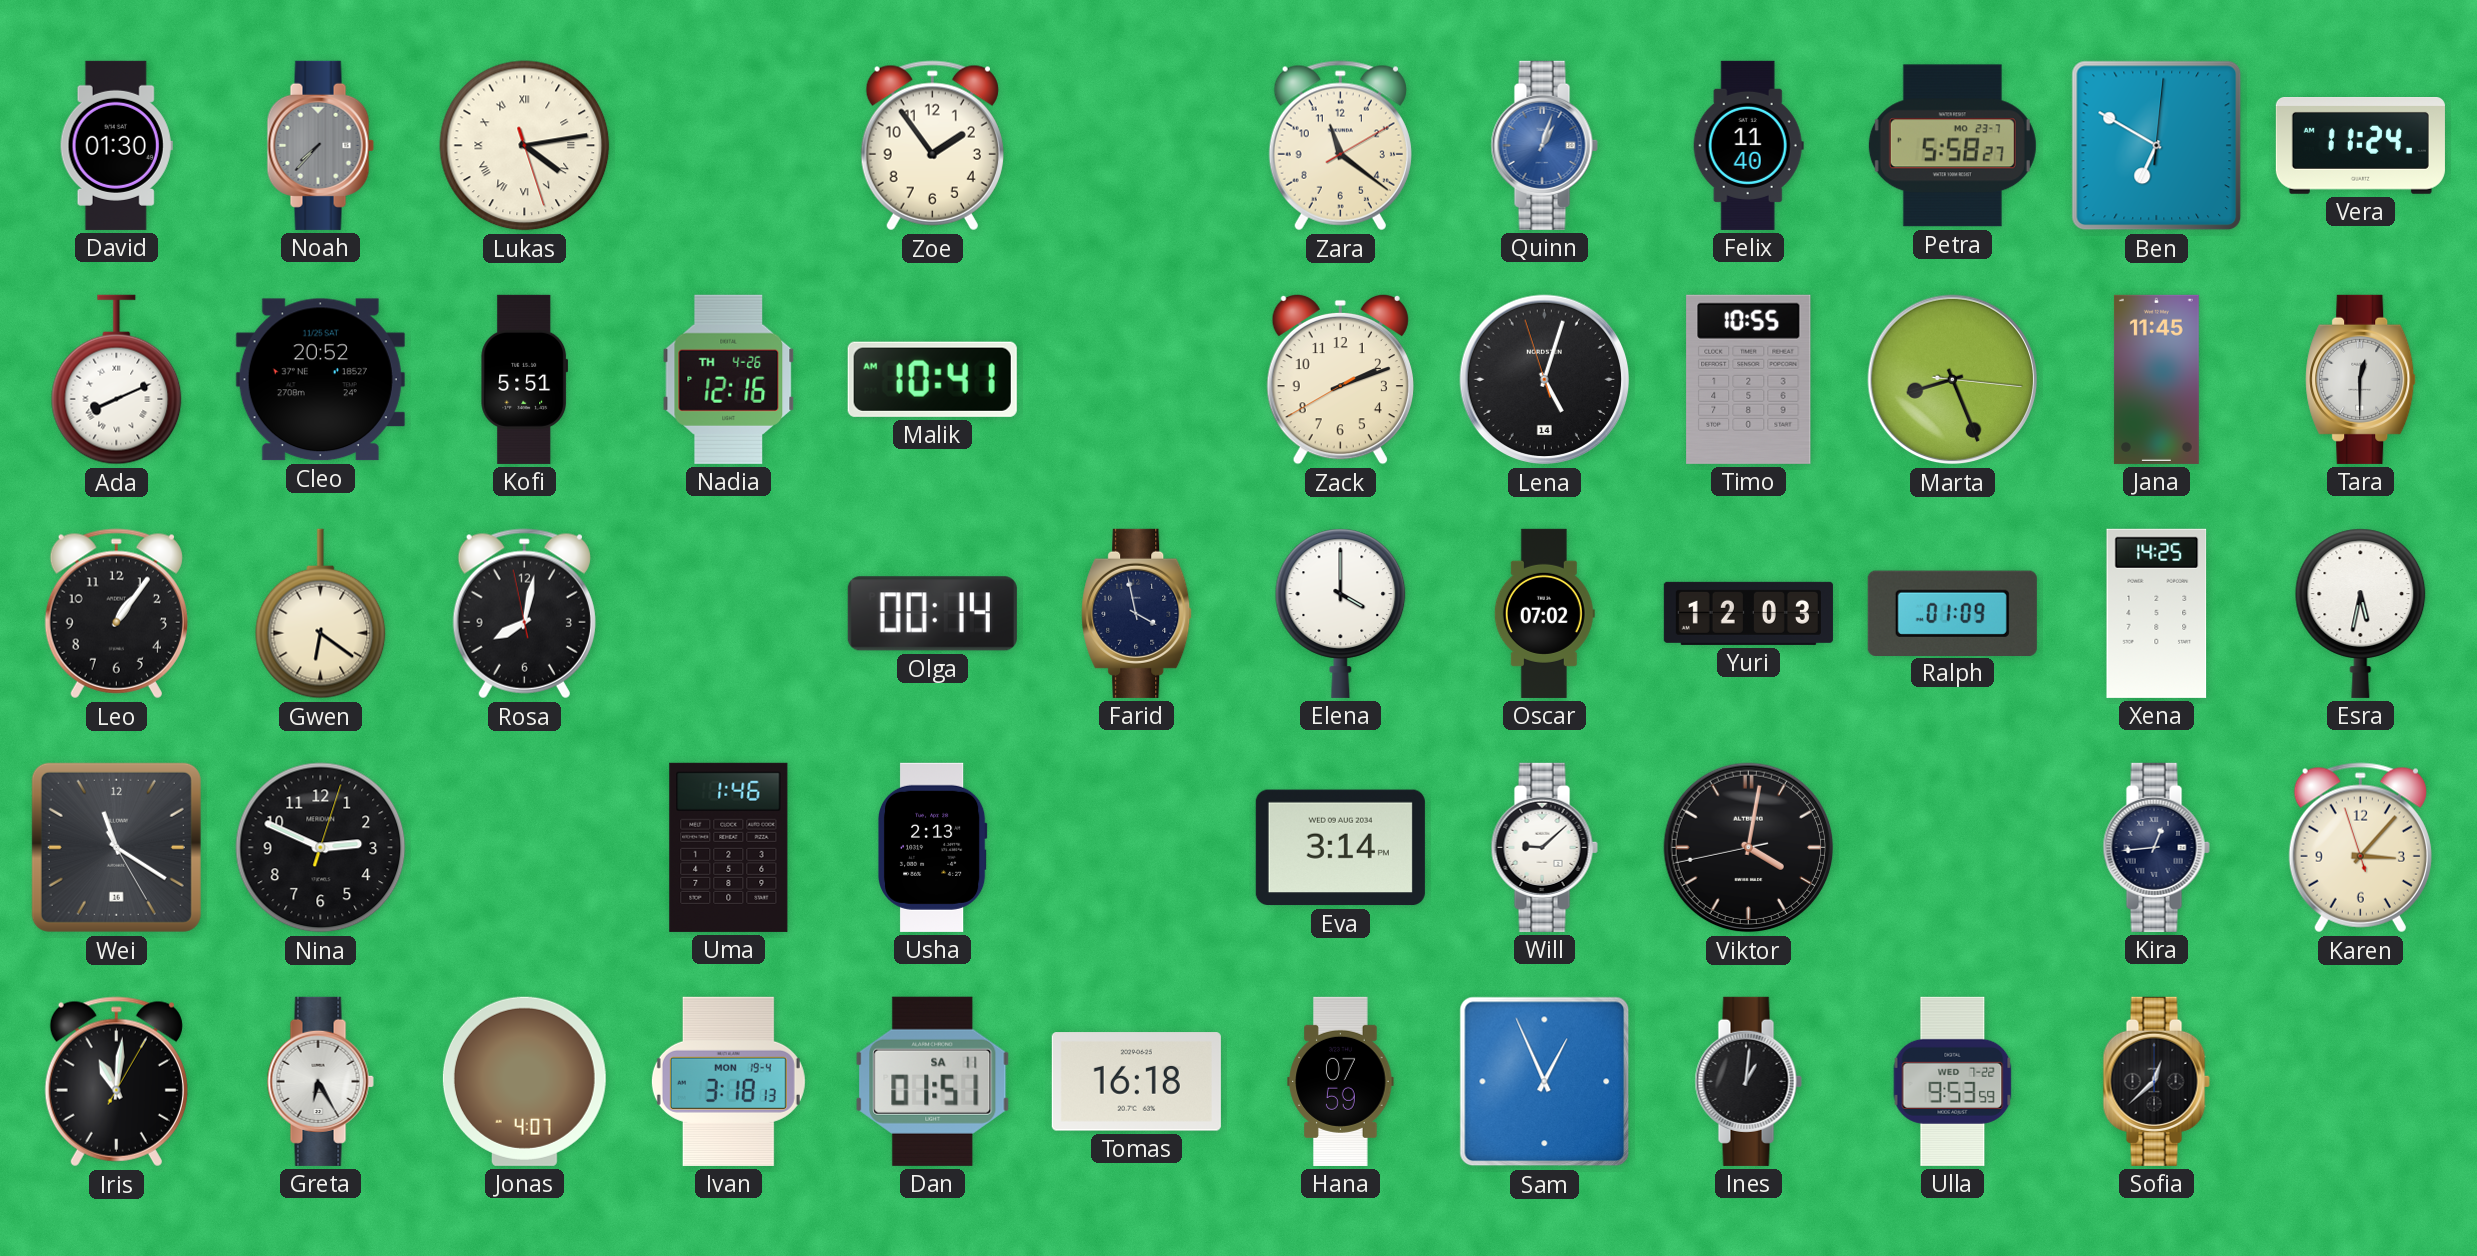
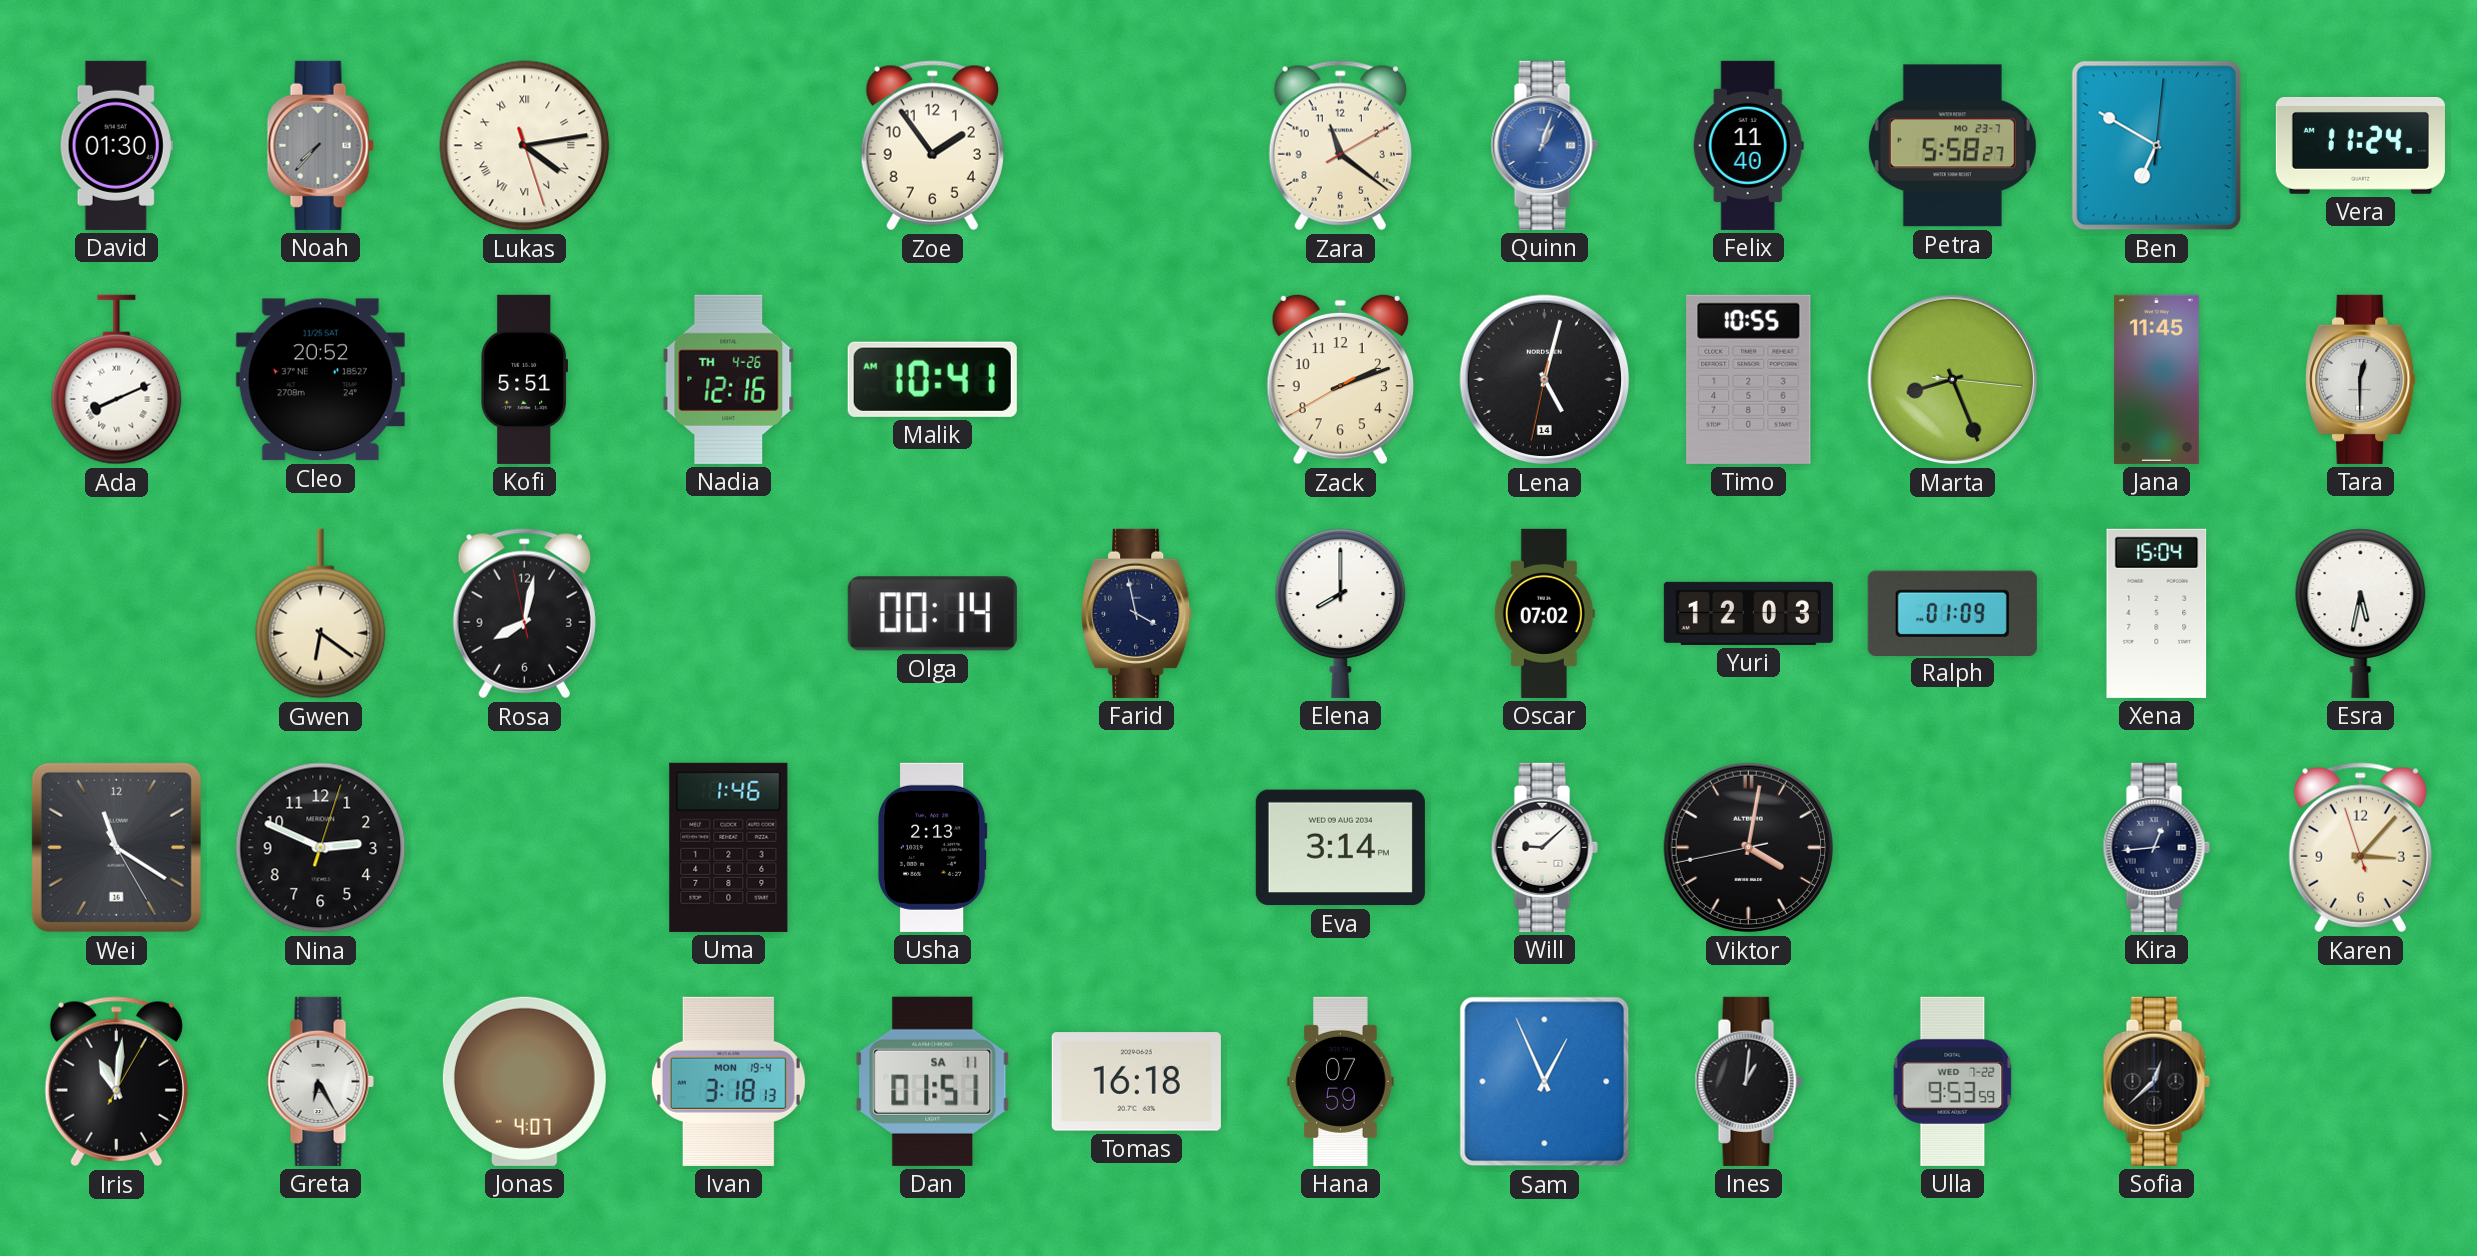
Lena: 5:02:57 -> 5:02:32
Leo: 1:06 -> none
Elena: 4:00 -> 8:00
Xena: 14:25 -> 15:04
